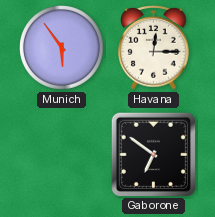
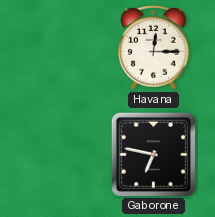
Munich: 5:54 -> none
Gaborone: 6:51 -> 6:47
